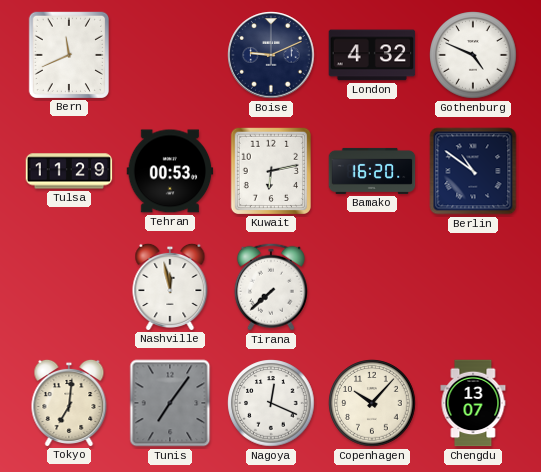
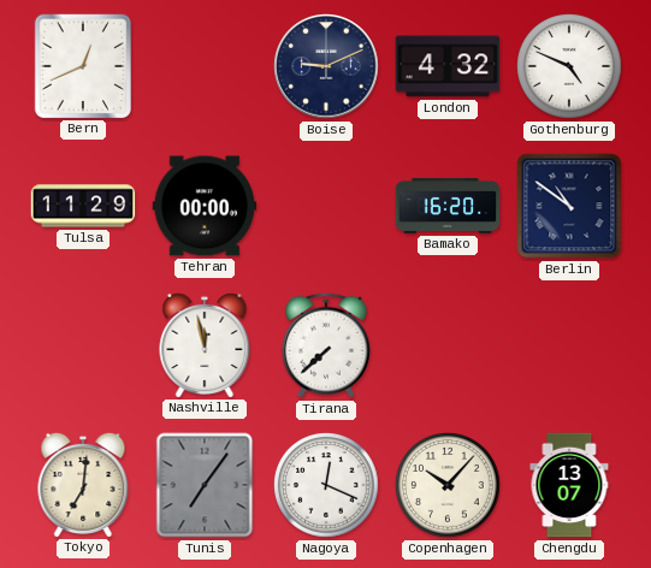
Bern: 11:41 -> 12:41
Tehran: 00:53 -> 00:00
Kuwait: 6:13 -> none
